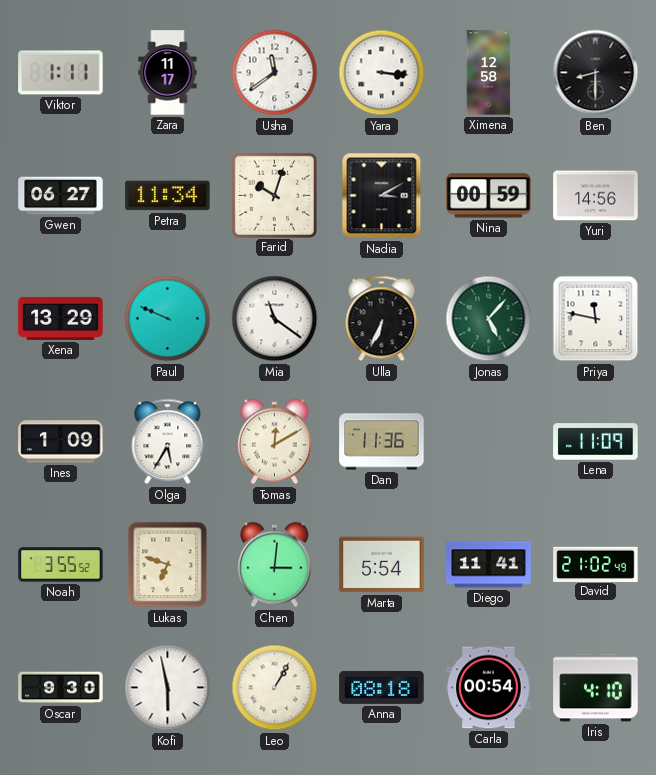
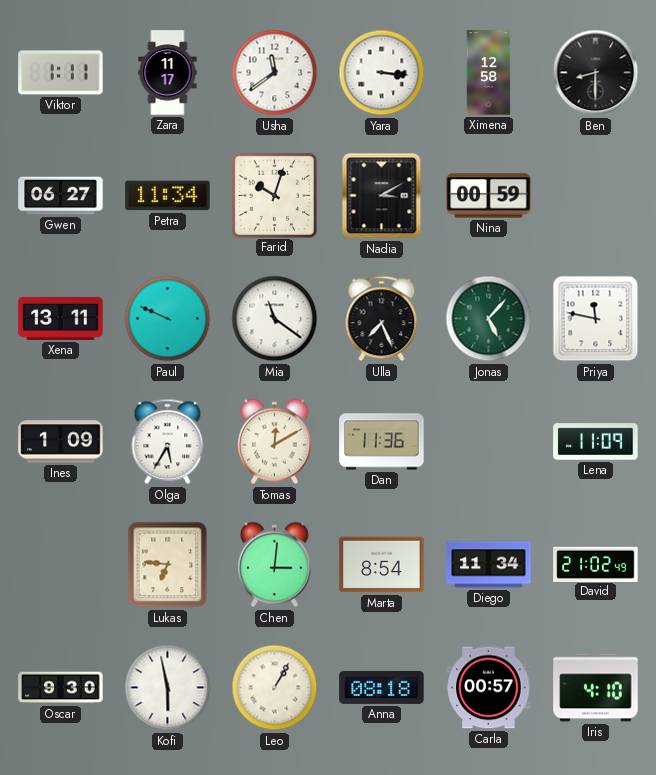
Yuri: 14:56 -> none
Xena: 13:29 -> 13:11
Ulla: 6:34 -> 7:26
Noah: 3:55 -> none
Lukas: 6:48 -> 6:46
Marta: 5:54 -> 8:54
Diego: 11:41 -> 11:34
Carla: 00:54 -> 00:57
